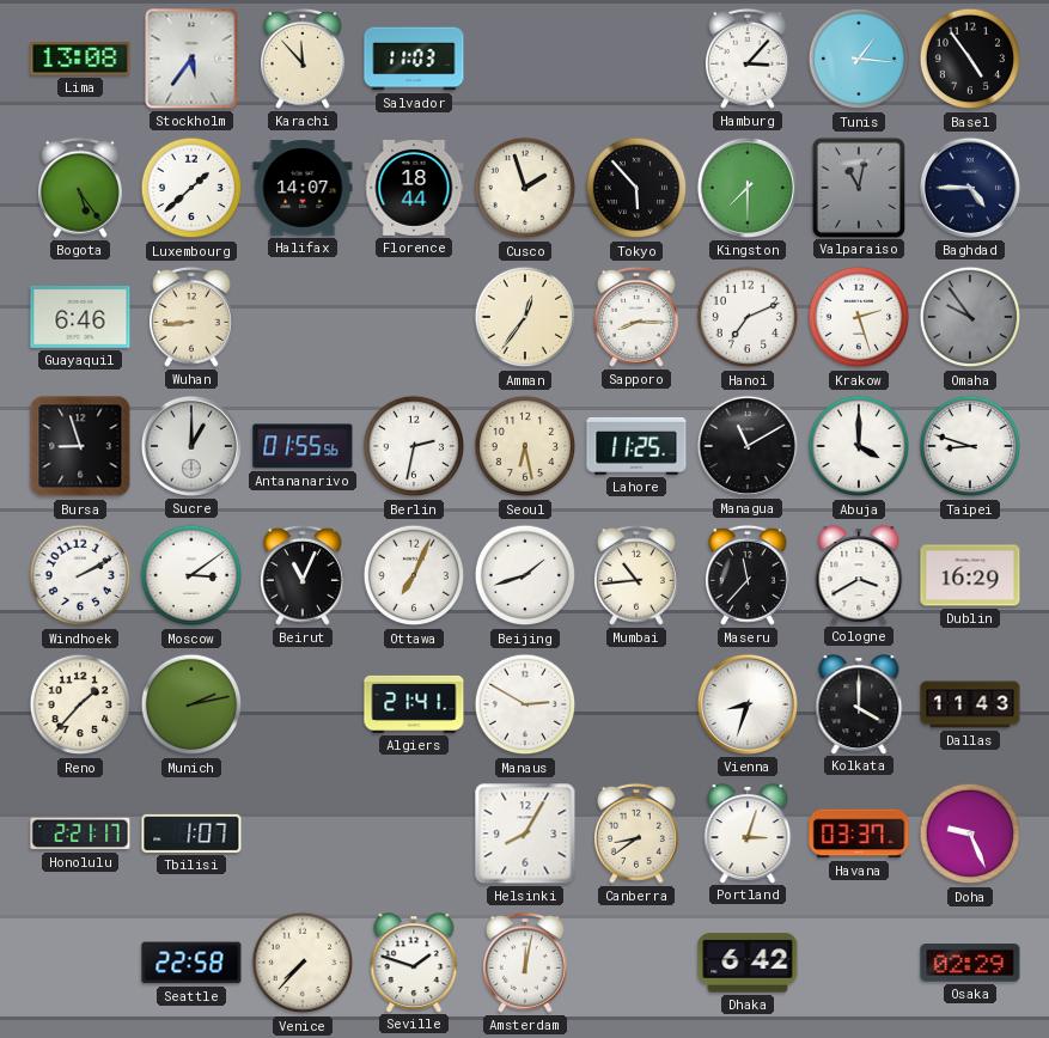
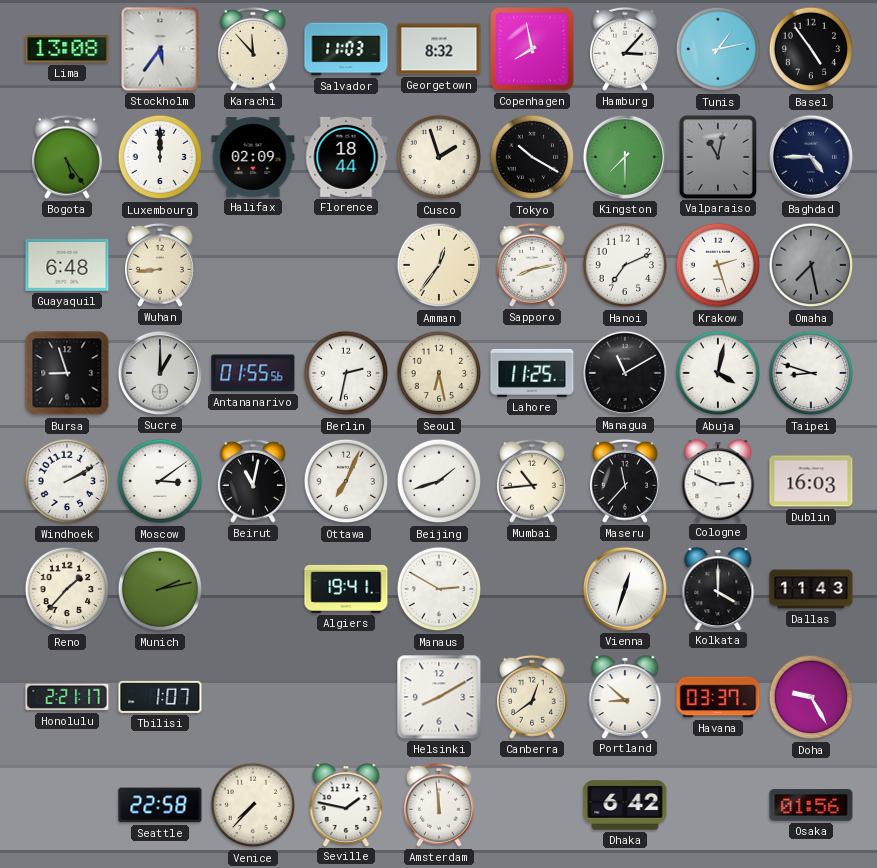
Georgetown: none -> 8:32
Copenhagen: none -> 7:58
Tunis: 1:16 -> 1:13
Luxembourg: 1:38 -> 12:00
Halifax: 14:07 -> 02:09
Tokyo: 5:53 -> 10:20
Guayaquil: 6:46 -> 6:48
Sapporo: 8:15 -> 8:13
Omaha: 9:54 -> 7:28
Abuja: 4:00 -> 4:02
Beirut: 11:04 -> 11:02
Cologne: 3:40 -> 2:49
Dublin: 16:29 -> 16:03
Algiers: 21:41 -> 19:41
Vienna: 8:33 -> 12:33
Helsinki: 8:05 -> 8:10
Canberra: 8:39 -> 12:39
Portland: 3:03 -> 8:52
Doha: 9:26 -> 9:25
Seville: 1:48 -> 1:47
Amsterdam: 12:02 -> 11:59
Osaka: 02:29 -> 01:56
